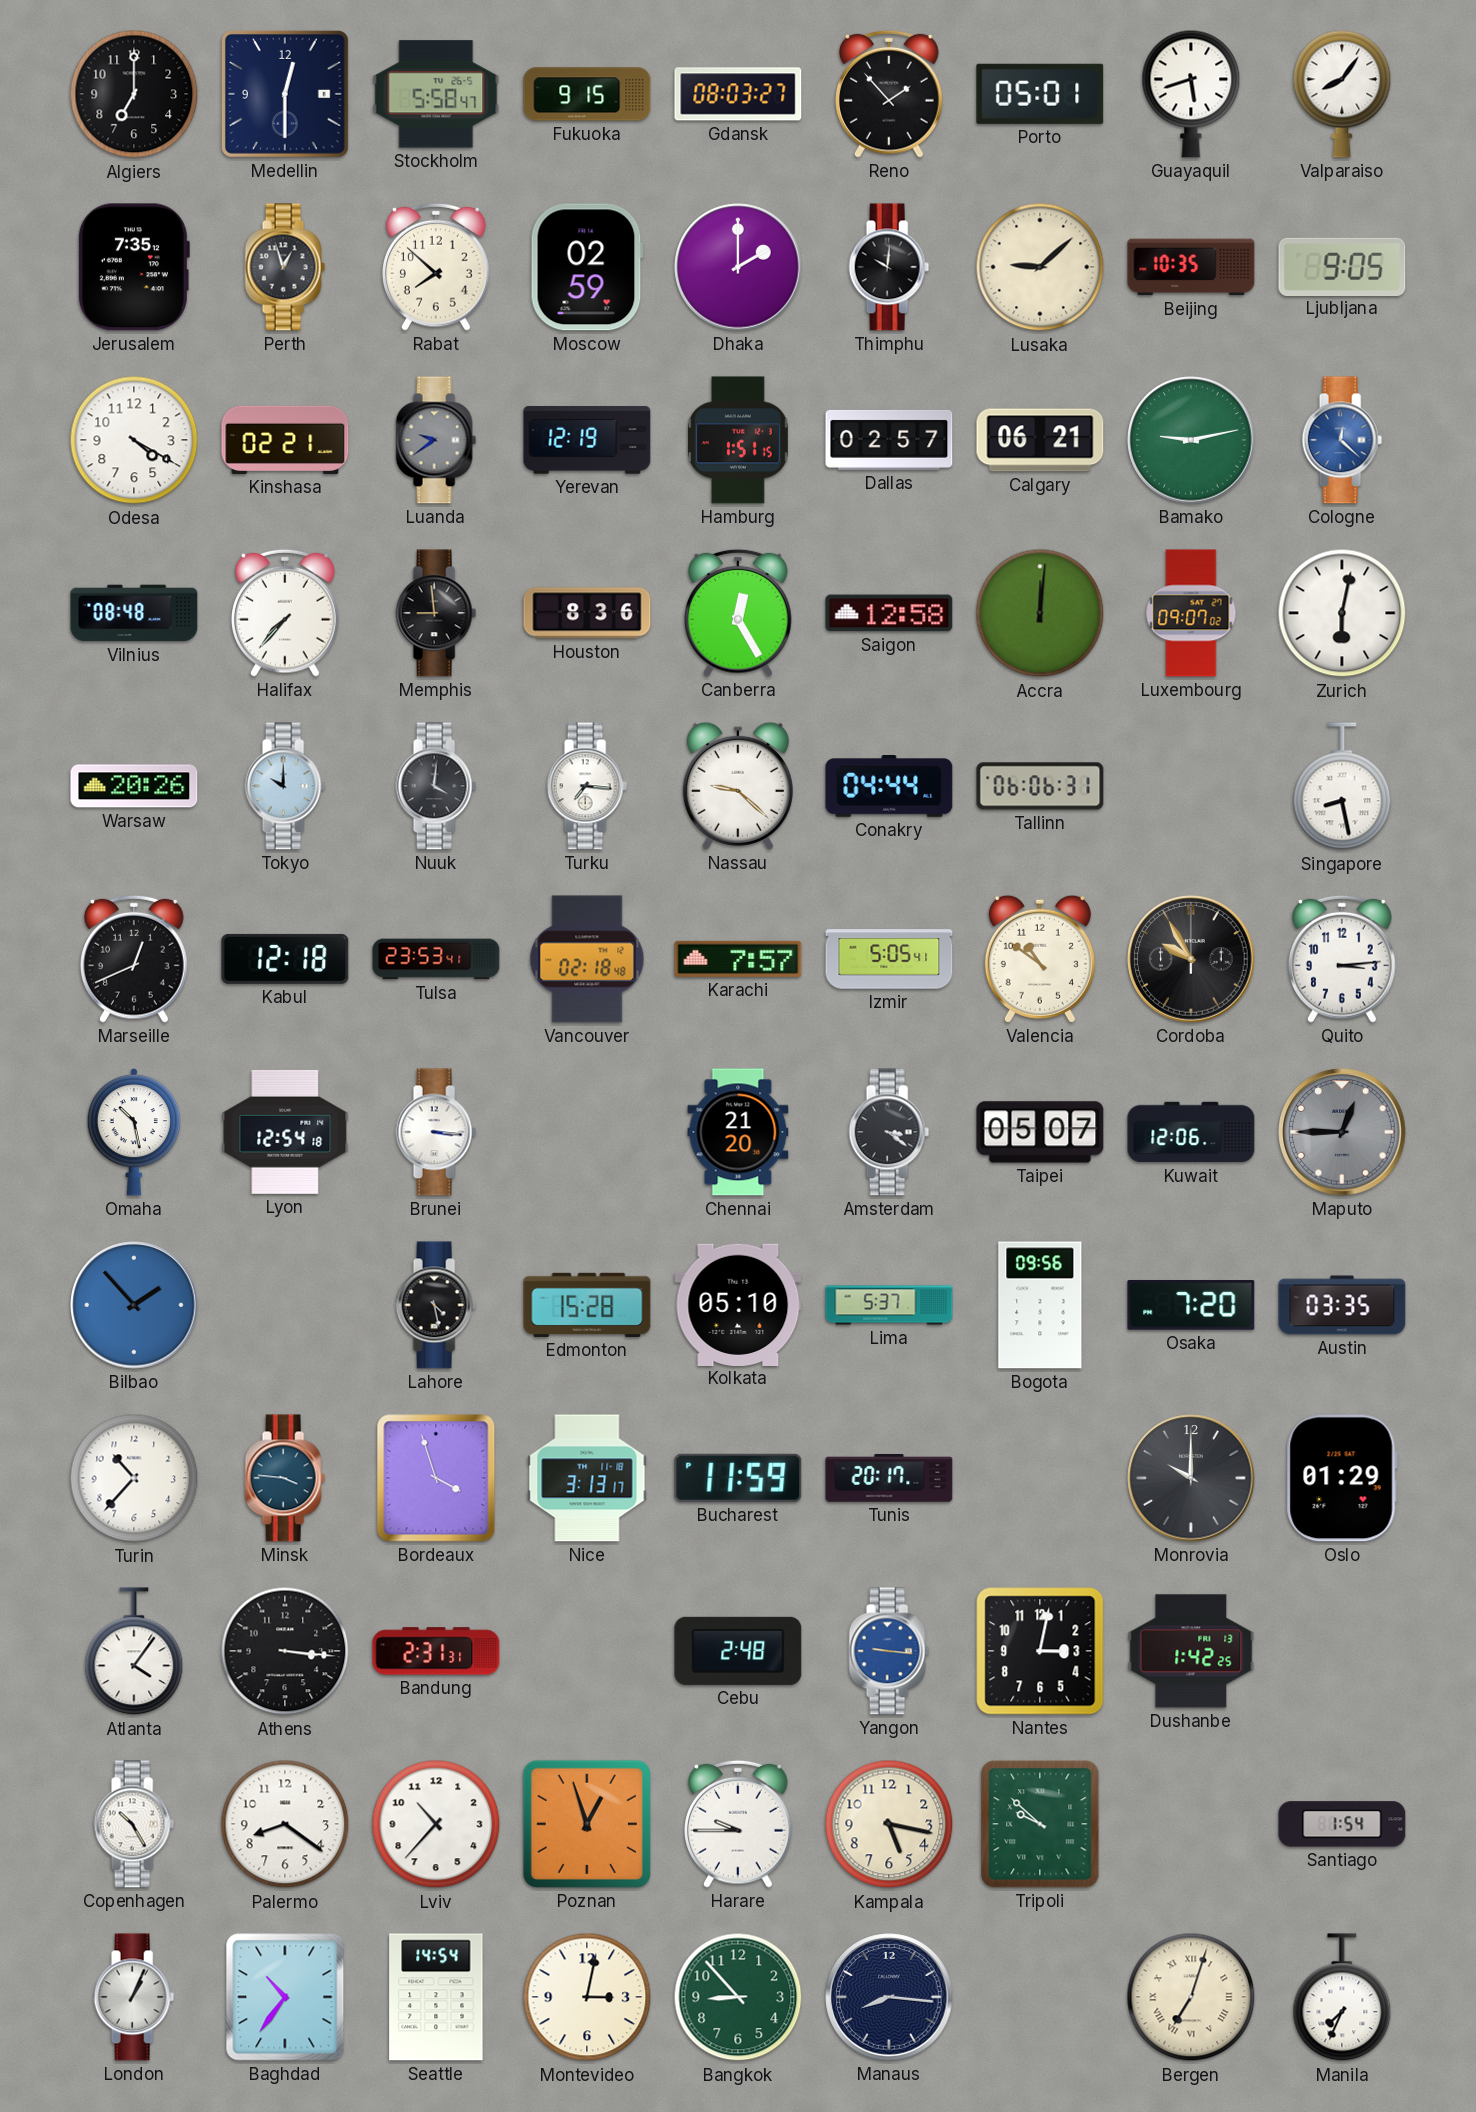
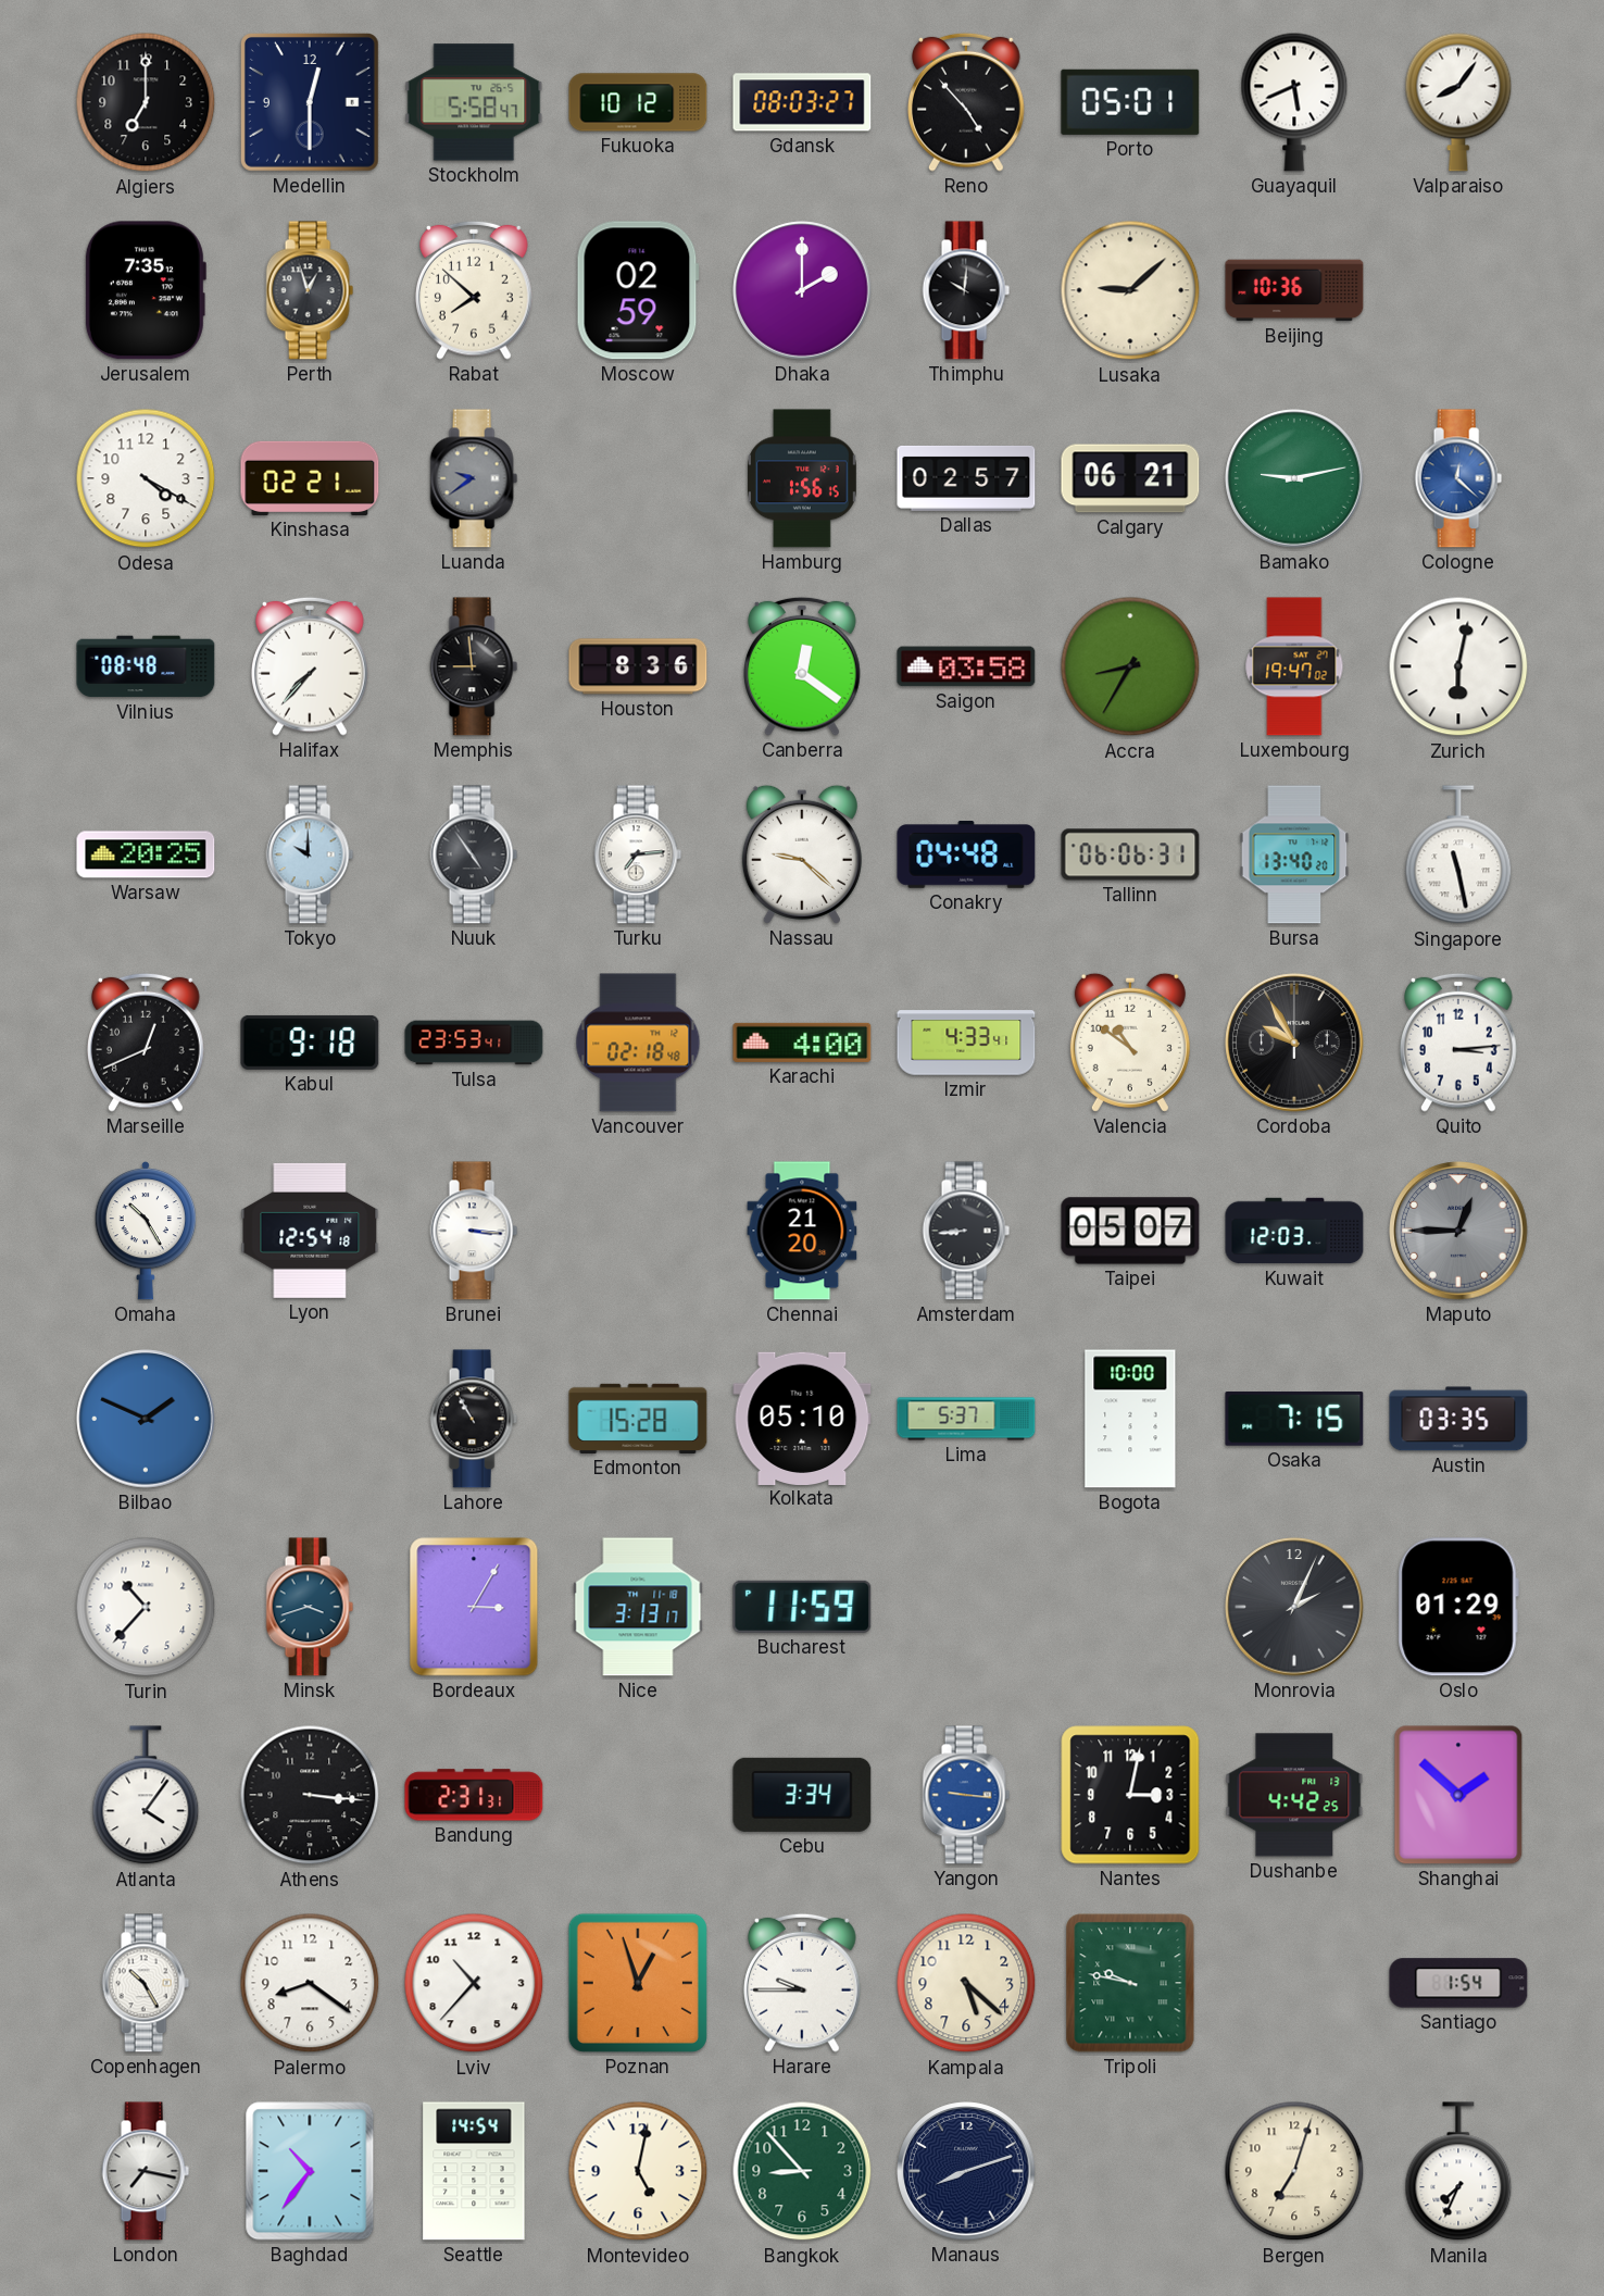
Fukuoka: 9:15 -> 10:12
Reno: 1:53 -> 4:53
Guayaquil: 5:42 -> 5:41
Beijing: 10:35 -> 10:36
Ljubljana: 9:05 -> none
Yerevan: 12:19 -> none
Hamburg: 1:51 -> 1:56
Canberra: 12:25 -> 12:21
Saigon: 12:58 -> 03:58
Accra: 12:01 -> 8:35
Luxembourg: 09:07 -> 19:47
Warsaw: 20:26 -> 20:25
Nuuk: 4:01 -> 4:54
Turku: 7:16 -> 7:14
Conakry: 04:44 -> 04:48
Bursa: none -> 13:40
Singapore: 8:28 -> 11:28
Kabul: 12:18 -> 9:18
Karachi: 7:57 -> 4:00
Izmir: 5:05 -> 4:33
Omaha: 10:28 -> 10:25
Amsterdam: 3:21 -> 8:44
Kuwait: 12:06 -> 12:03
Bilbao: 1:53 -> 1:49
Lahore: 4:28 -> 10:55
Bogota: 09:56 -> 10:00
Osaka: 7:20 -> 7:15
Minsk: 3:46 -> 3:42
Bordeaux: 3:57 -> 3:05
Tunis: 20:17 -> none
Monrovia: 10:00 -> 2:04
Cebu: 2:48 -> 3:34
Dushanbe: 1:42 -> 4:42
Shanghai: none -> 1:52
Kampala: 5:17 -> 5:22
Tripoli: 9:52 -> 9:47
London: 1:04 -> 7:17
Montevideo: 3:02 -> 5:02
Manaus: 8:16 -> 8:12
Bergen numerals: Roman -> Arabic
